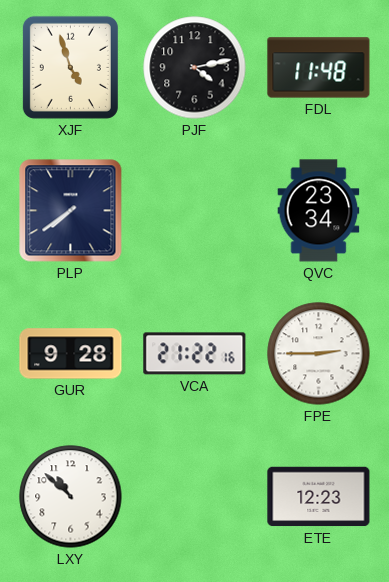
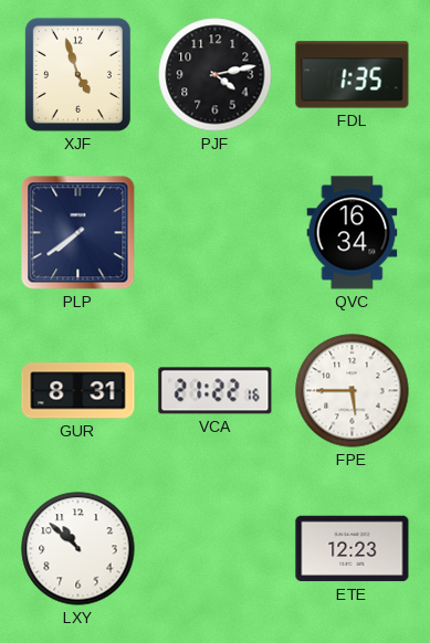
FDL: 11:48 -> 1:35
QVC: 23:34 -> 16:34
GUR: 9:28 -> 8:31
FPE: 2:45 -> 5:45
